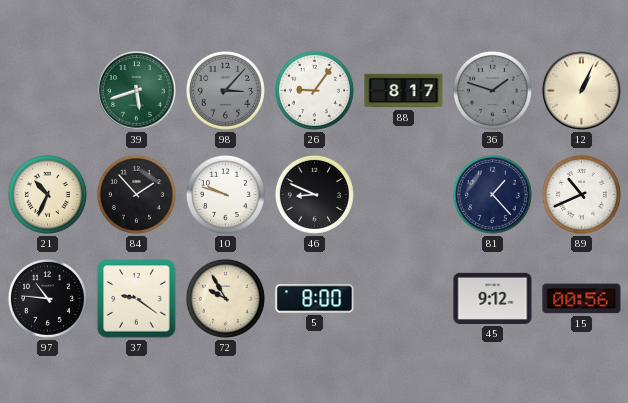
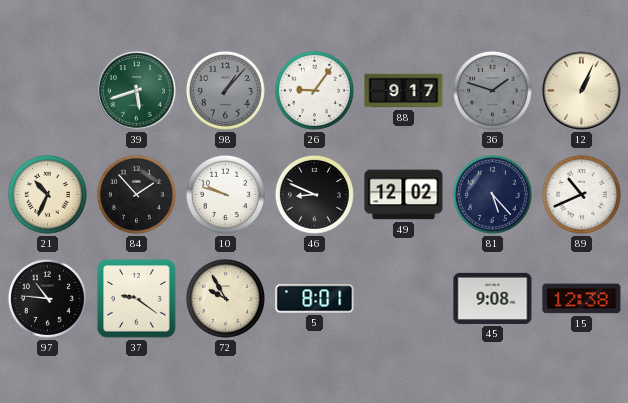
98: 3:07 -> 1:07
88: 8:17 -> 9:17
49: none -> 12:02
81: 1:23 -> 5:23
5: 8:00 -> 8:01
45: 9:12 -> 9:08
15: 00:56 -> 12:38
